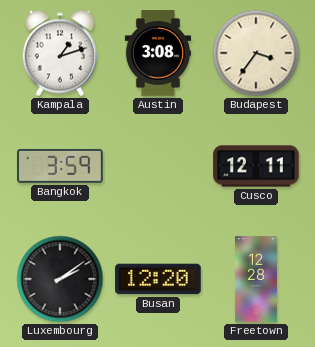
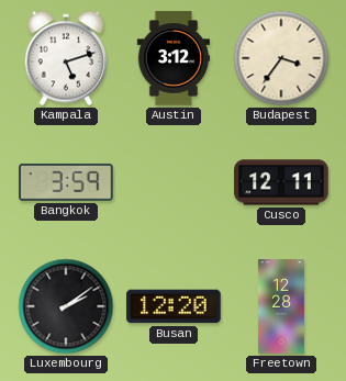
Kampala: 1:12 -> 5:12
Austin: 3:08 -> 3:12
